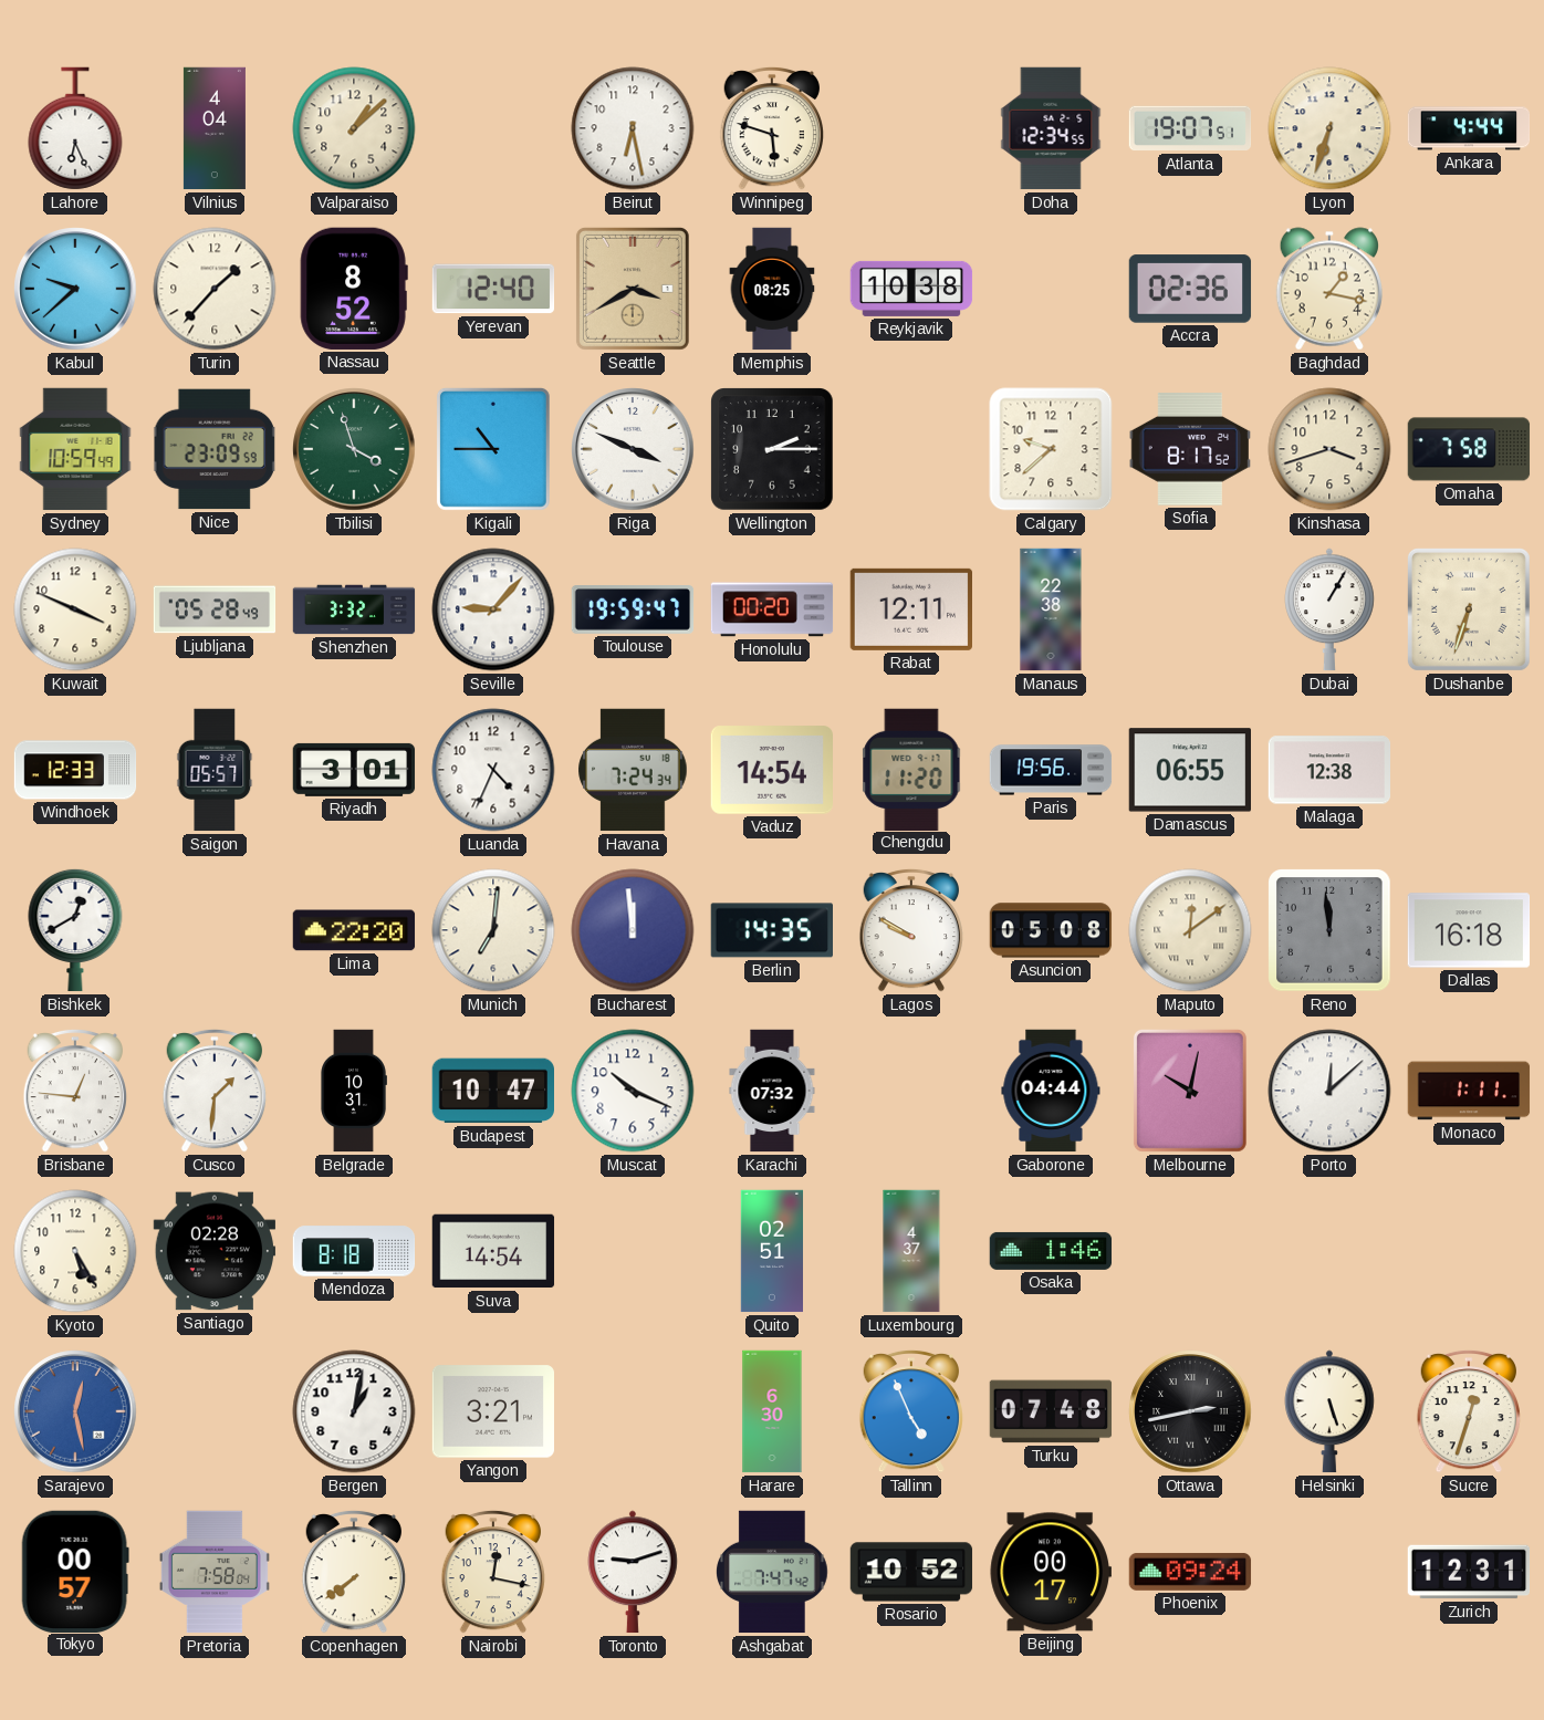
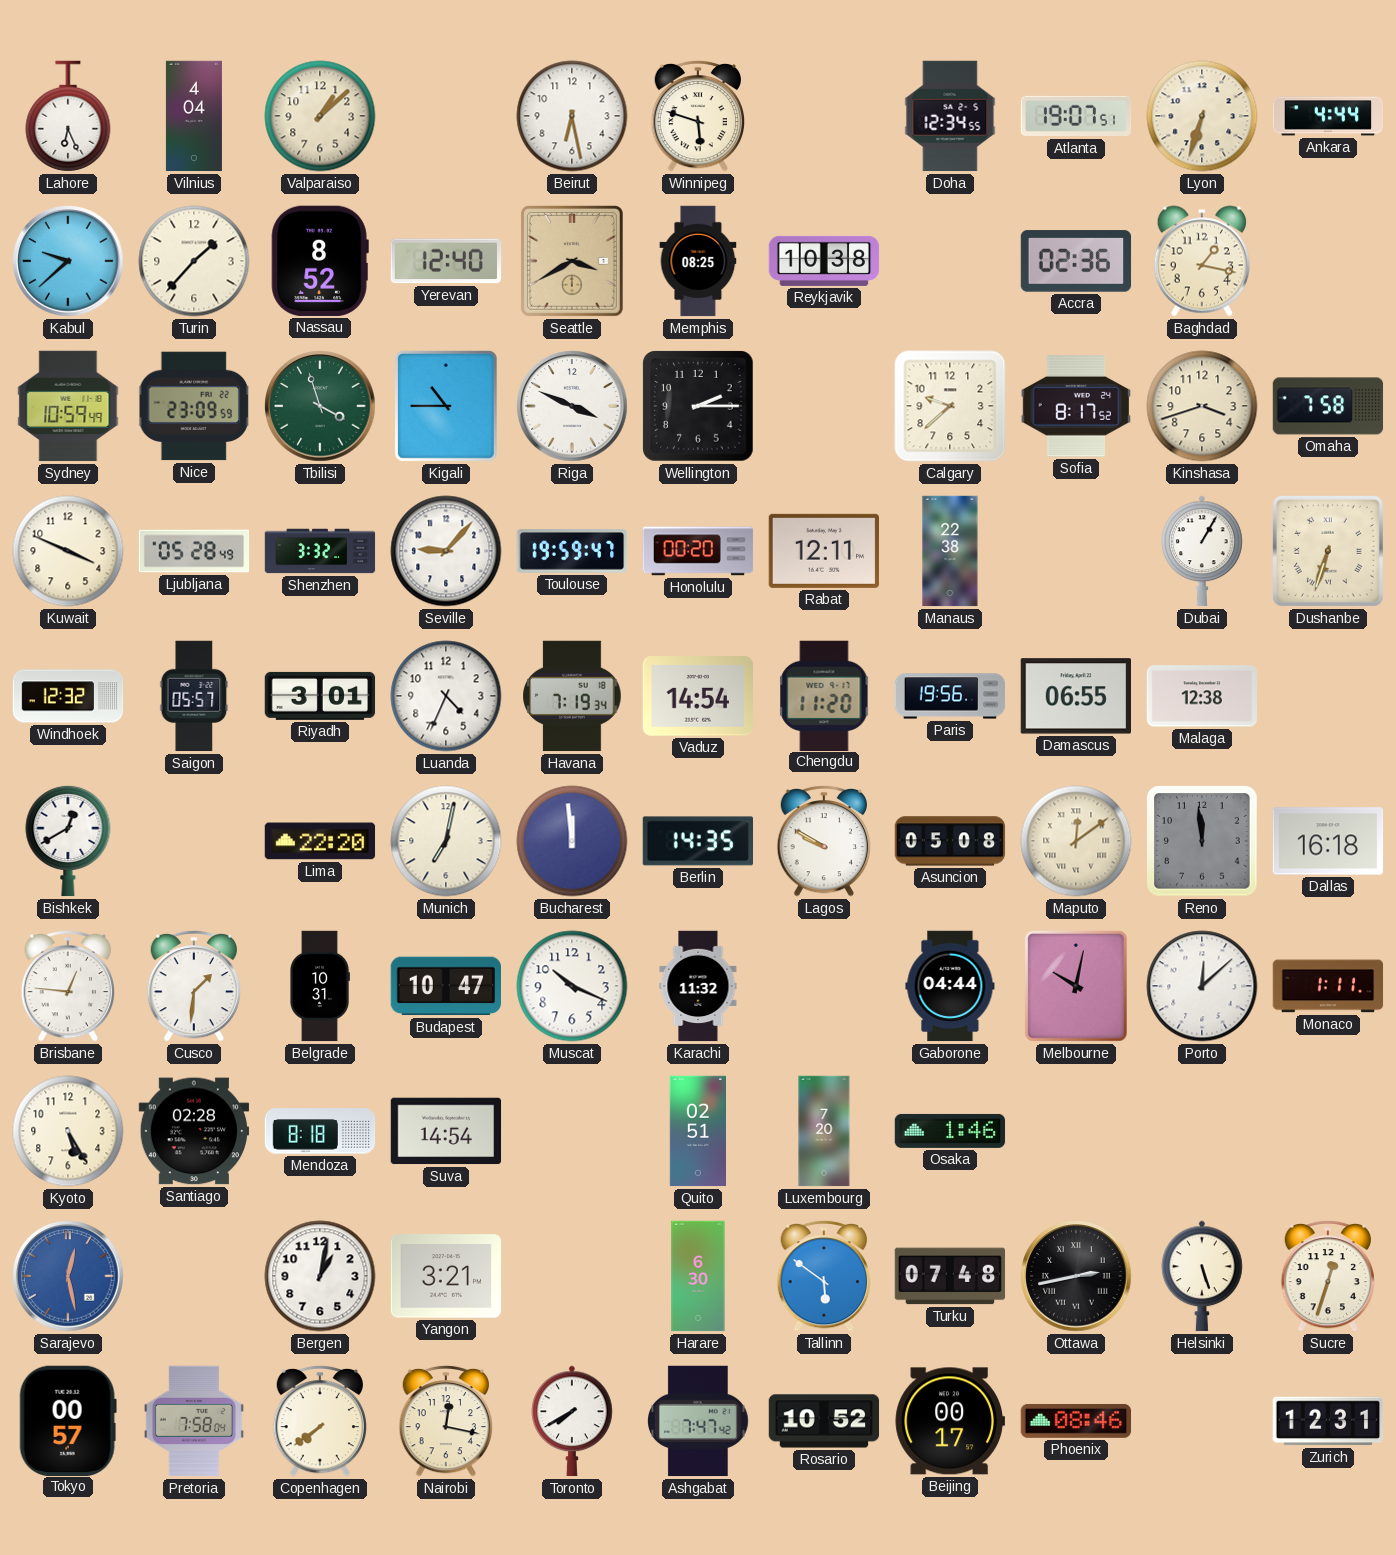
Windhoek: 12:33 -> 12:32
Havana: 7:24 -> 7:19
Munich: 7:01 -> 7:02
Karachi: 07:32 -> 11:32
Luxembourg: 4:37 -> 7:20
Tallinn: 4:56 -> 5:51
Toronto: 9:12 -> 7:40
Phoenix: 09:24 -> 08:46
